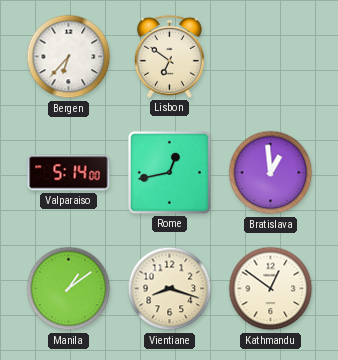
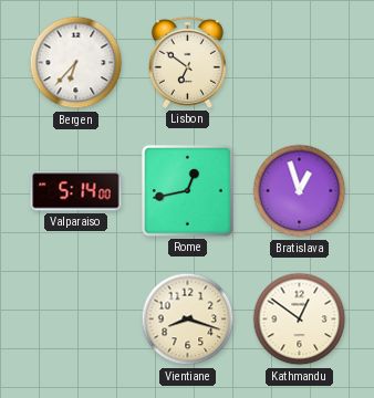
Bratislava: 12:59 -> 12:57
Manila: 1:09 -> none
